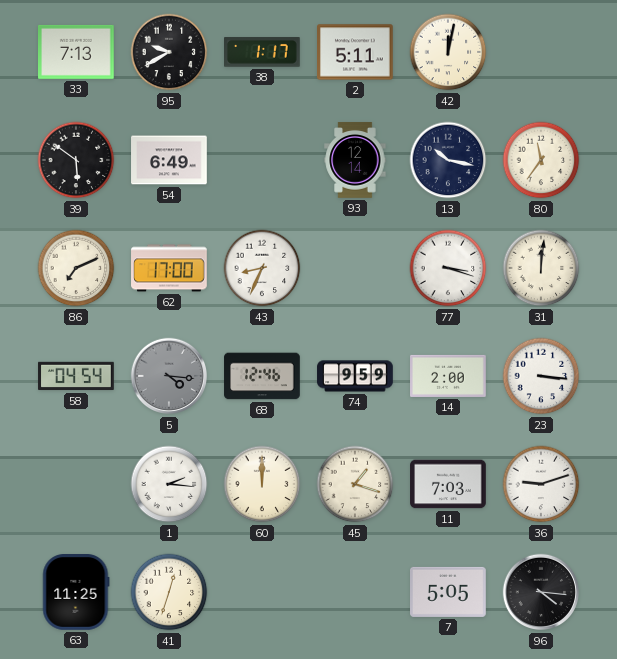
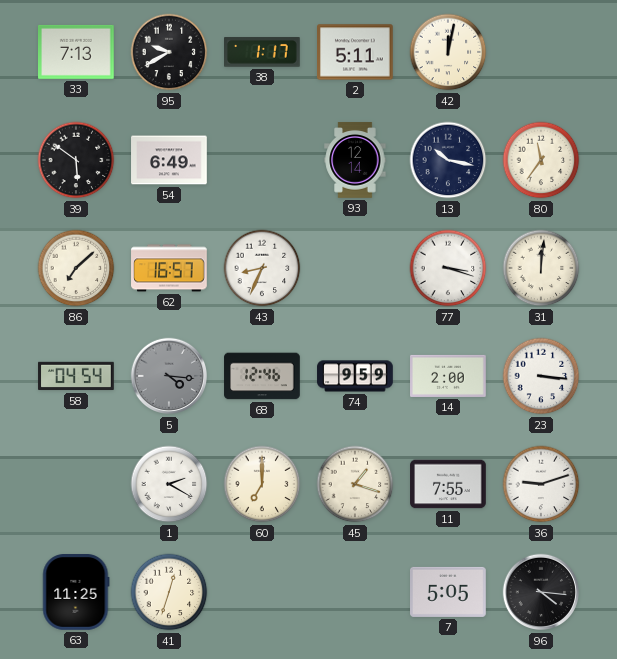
86: 7:11 -> 7:08
62: 17:00 -> 16:57
1: 2:16 -> 2:20
60: 12:00 -> 7:00
11: 7:03 -> 7:55
